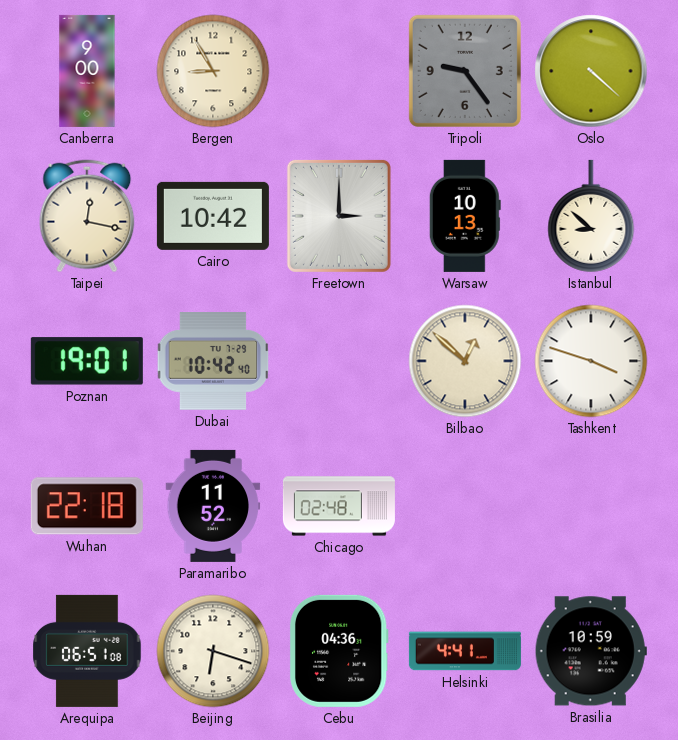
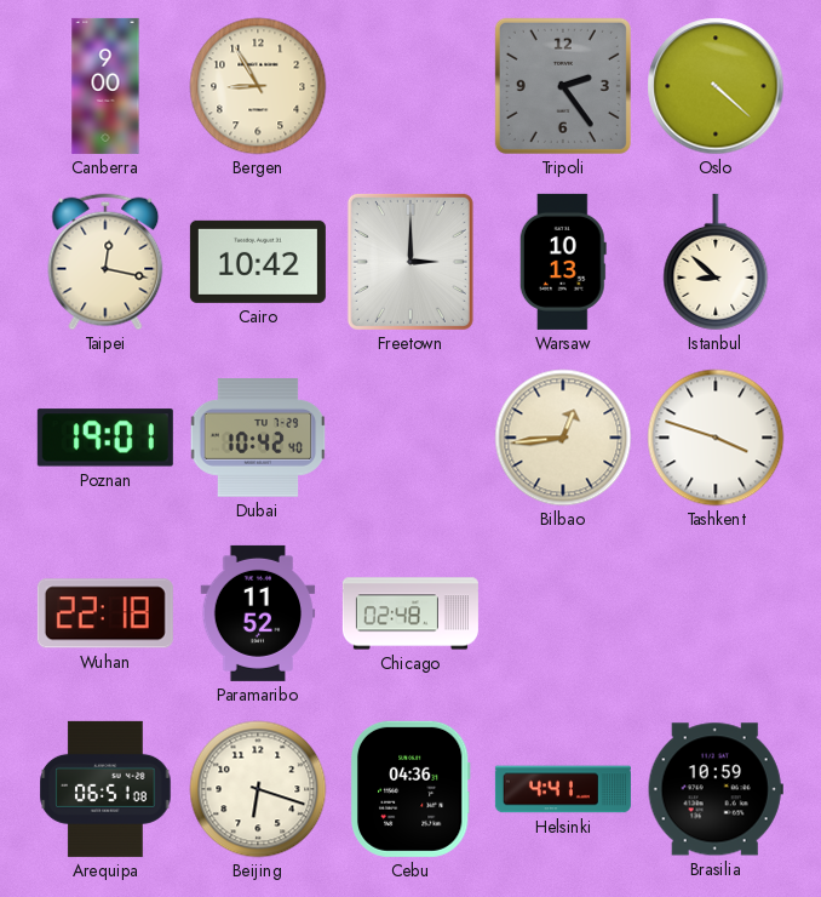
Tripoli: 9:24 -> 2:24
Bilbao: 12:52 -> 12:44
